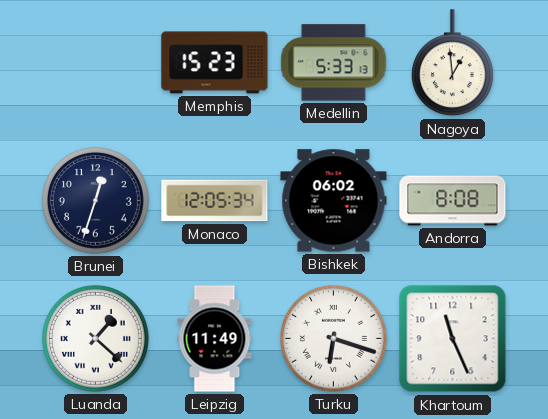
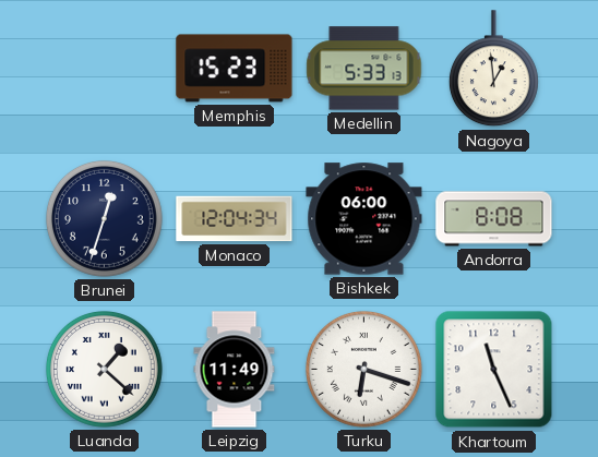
Monaco: 12:05 -> 12:04
Bishkek: 06:02 -> 06:00
